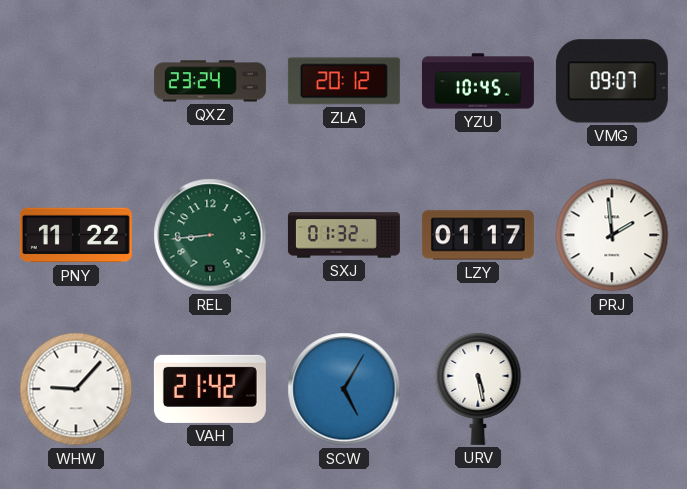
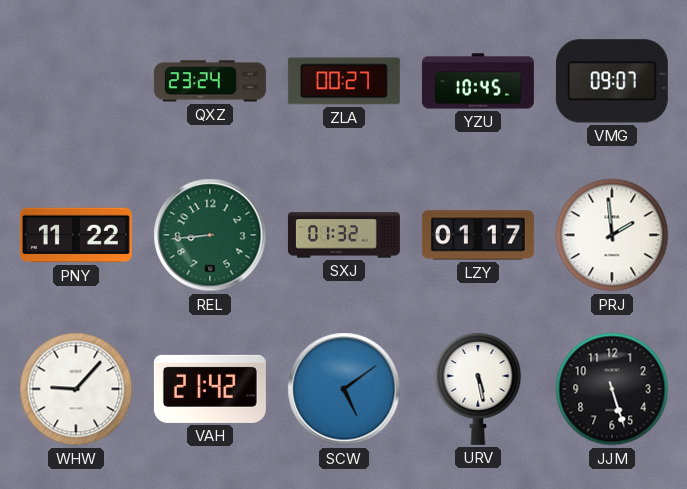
ZLA: 20:12 -> 00:27
SCW: 5:05 -> 5:09
JJM: none -> 5:27
